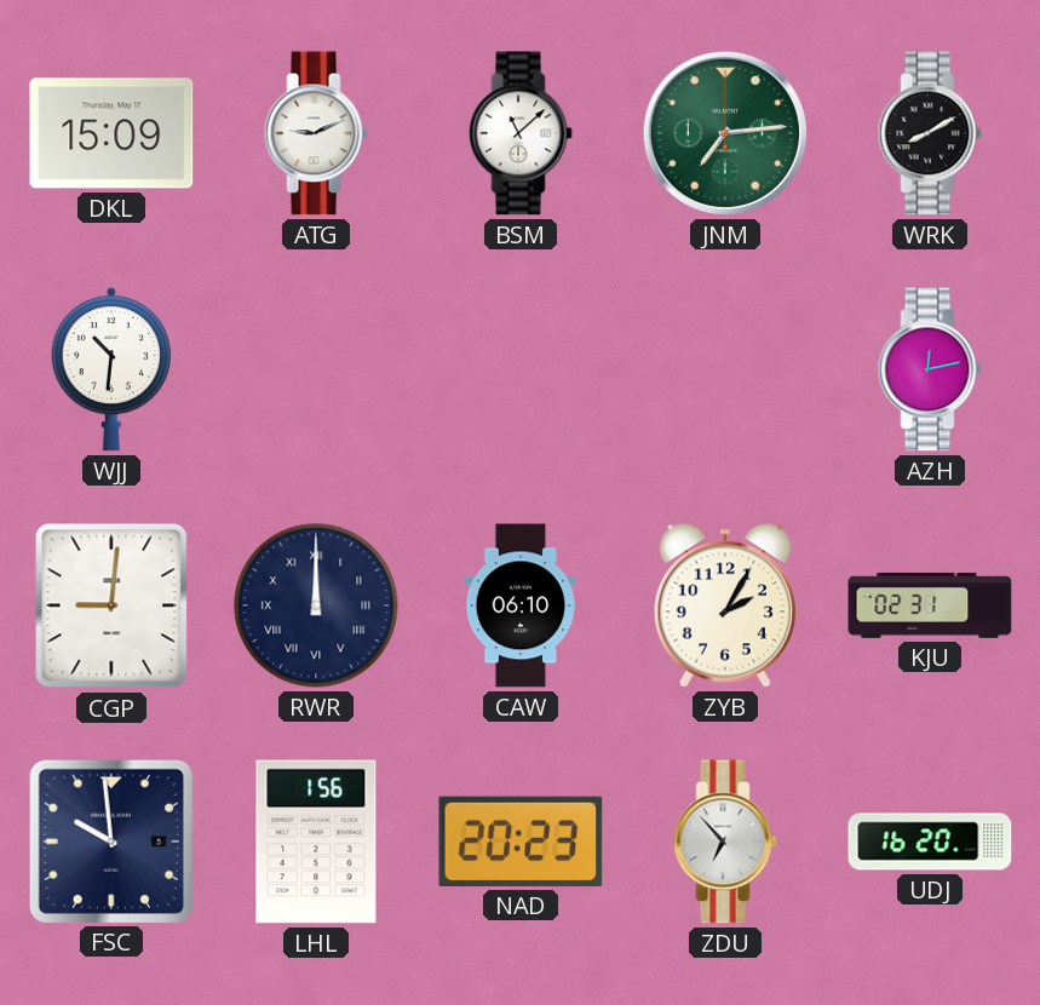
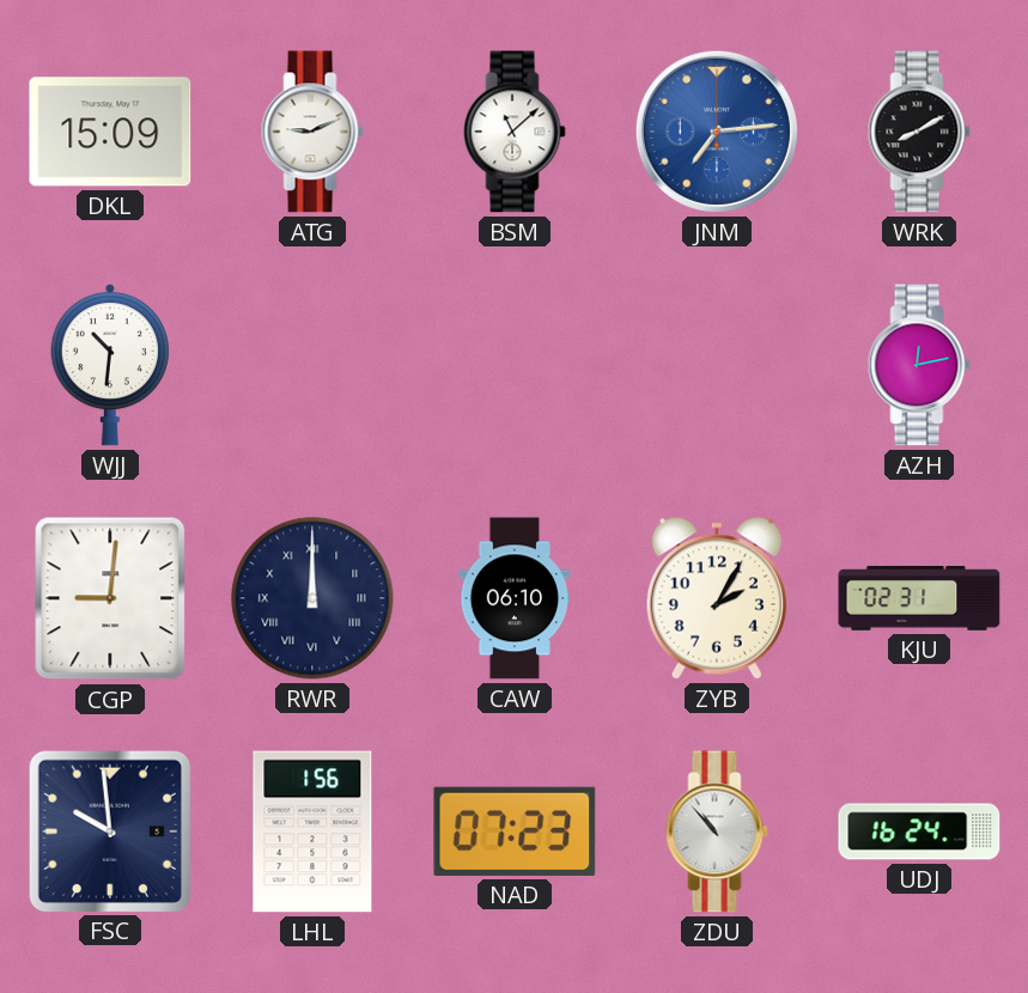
JNM dial: green -> blue
NAD: 20:23 -> 07:23
ZDU: 6:53 -> 10:53
UDJ: 16:20 -> 16:24
